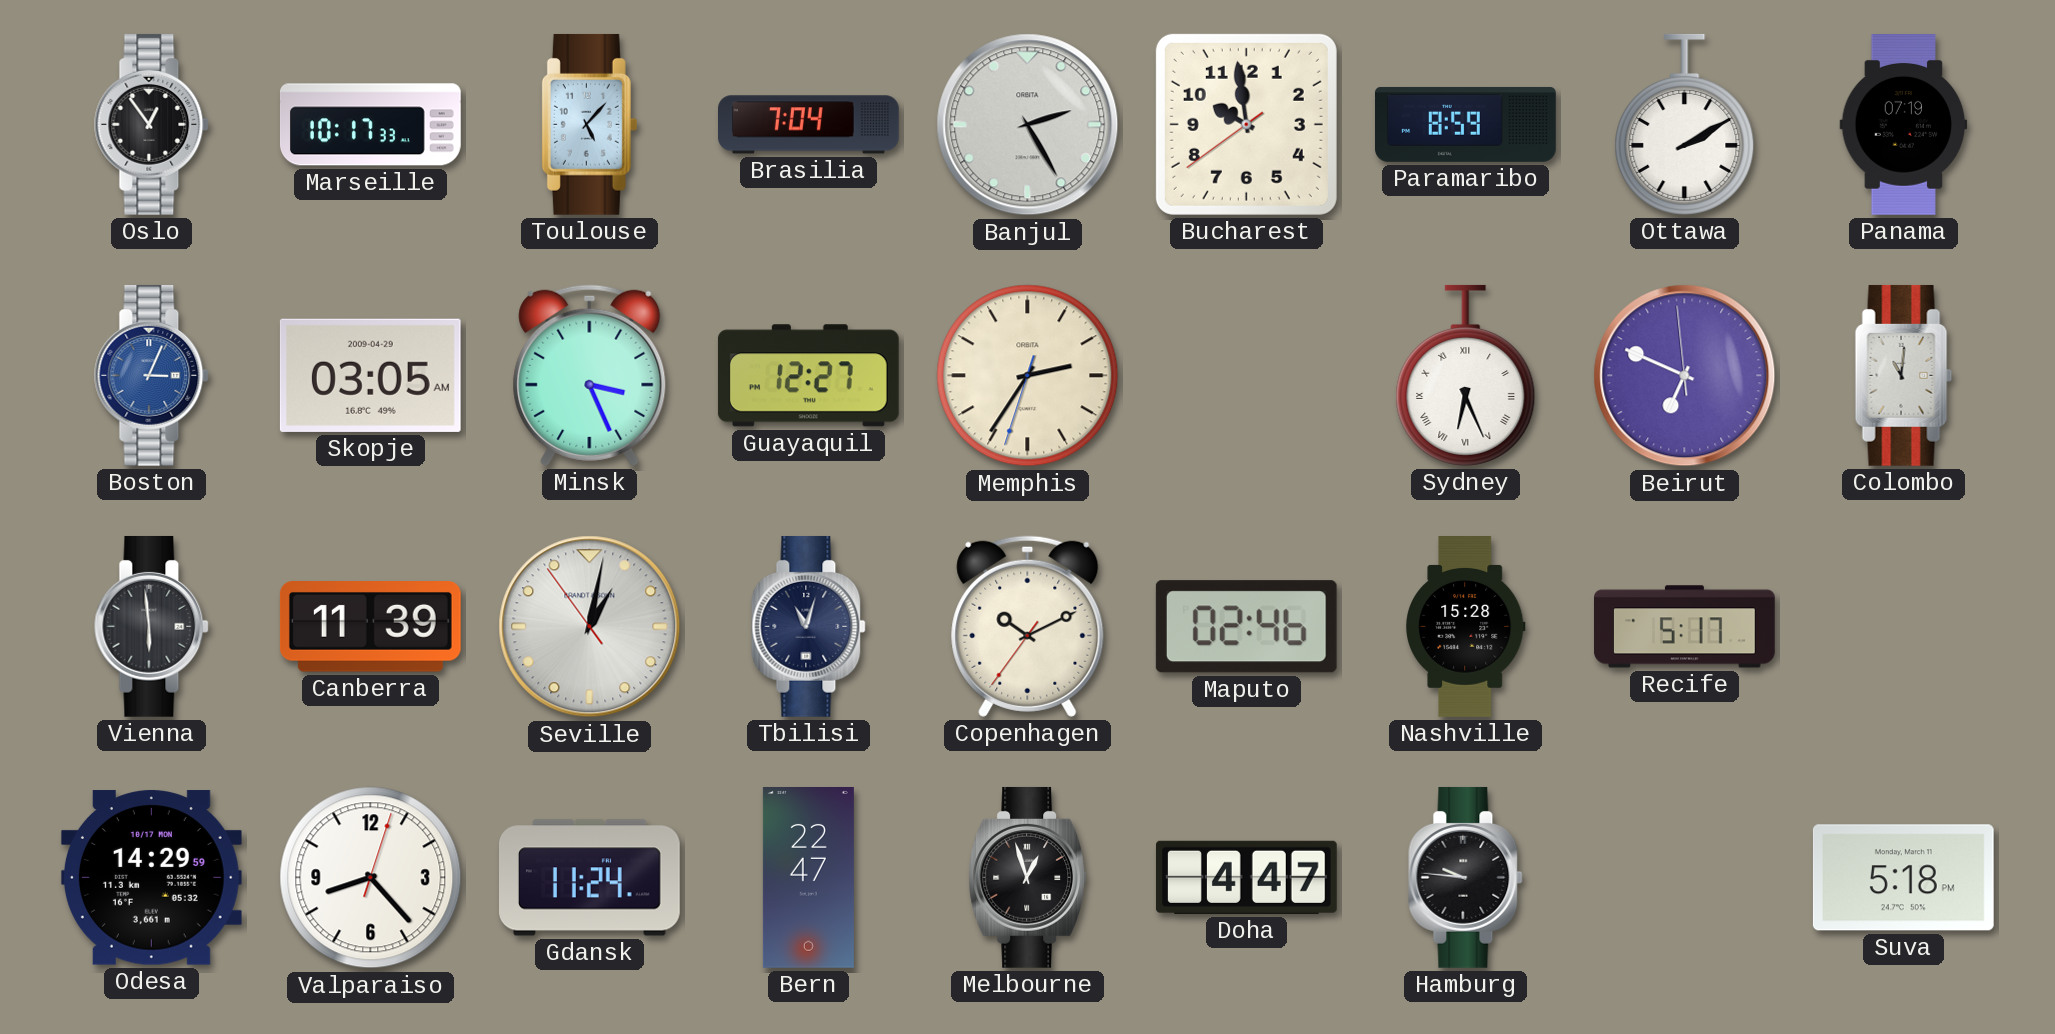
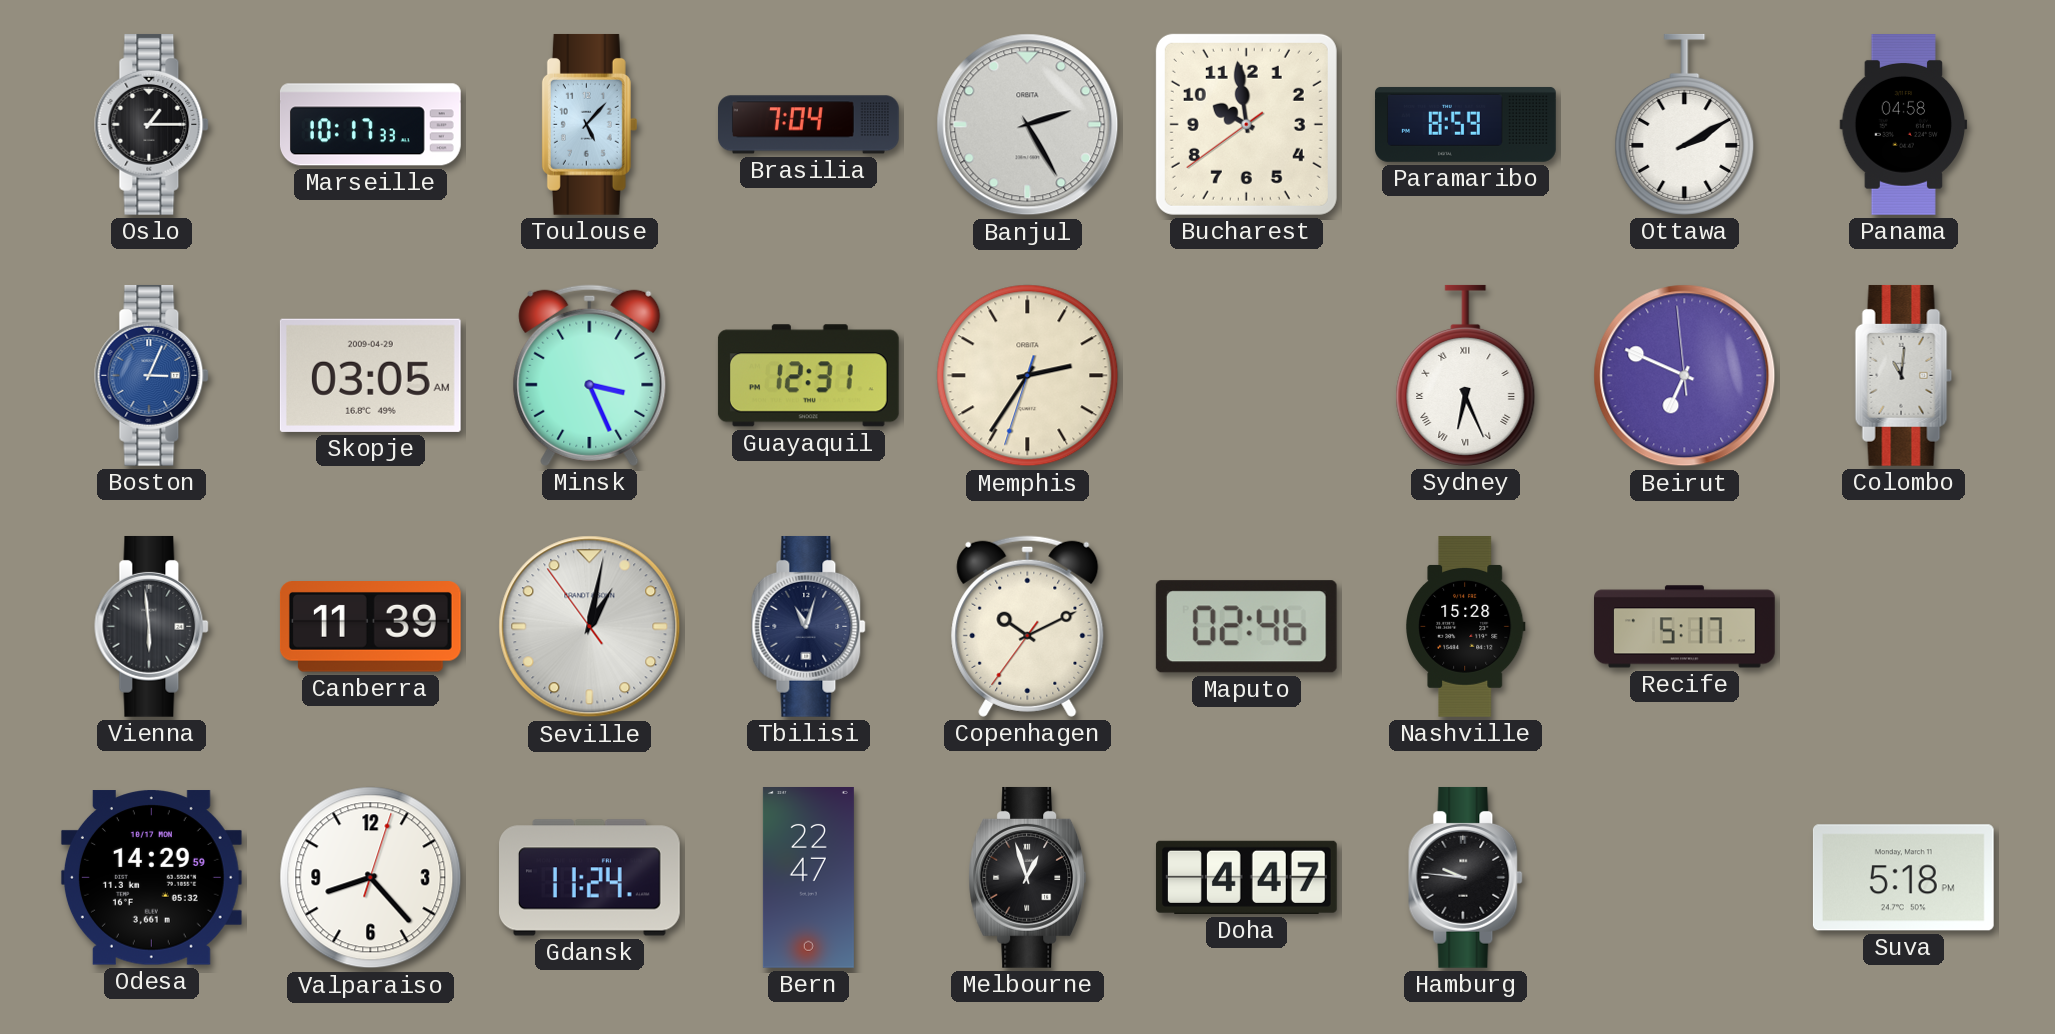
Oslo: 12:54 -> 1:15
Panama: 07:19 -> 04:58
Guayaquil: 12:27 -> 12:31
